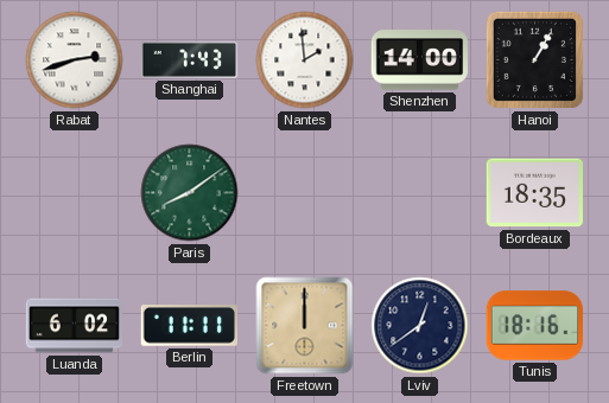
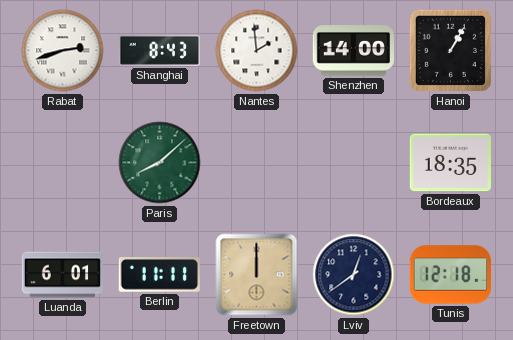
Shanghai: 7:43 -> 8:43
Paris: 8:09 -> 8:08
Luanda: 6:02 -> 6:01
Tunis: 18:16 -> 12:18
